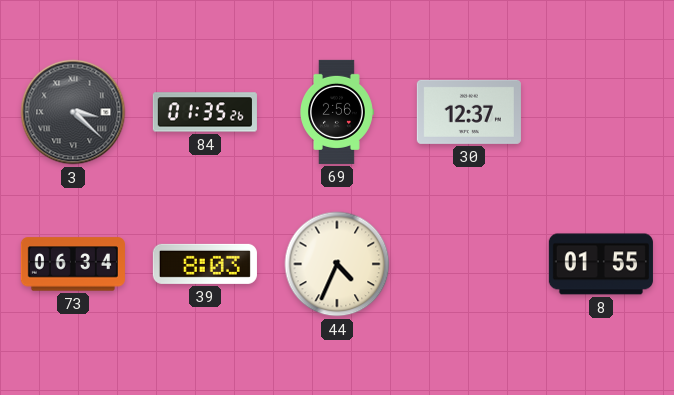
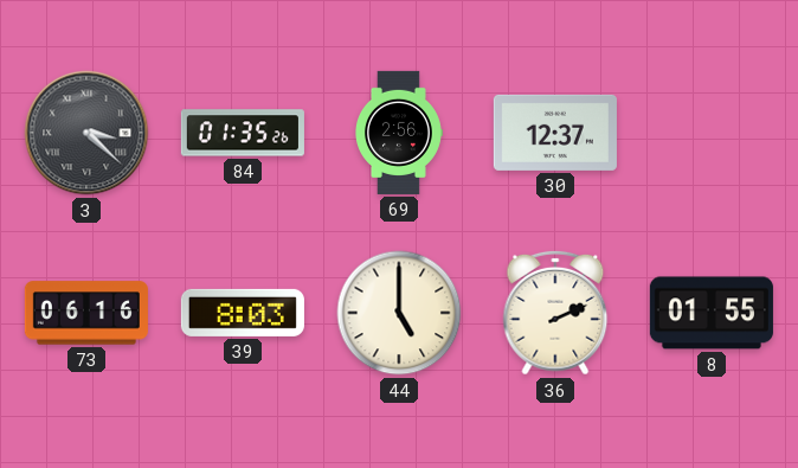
73: 06:34 -> 06:16
44: 4:34 -> 5:00
36: none -> 2:11
